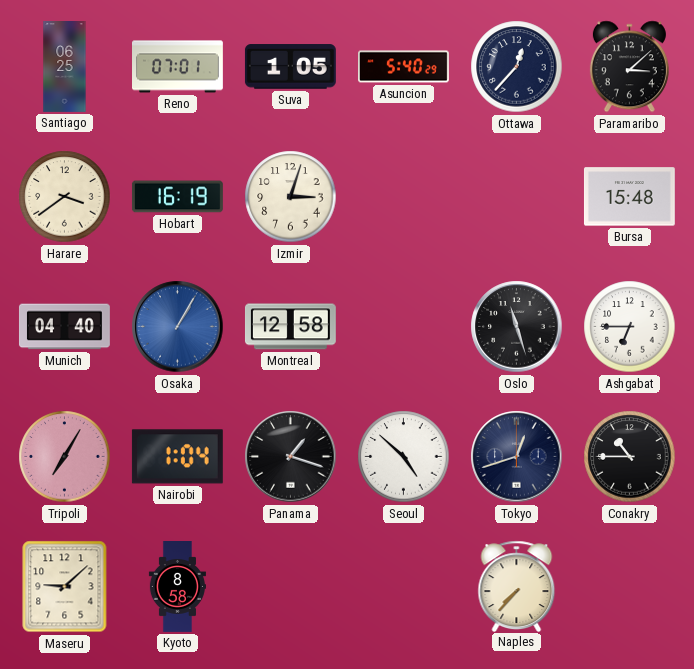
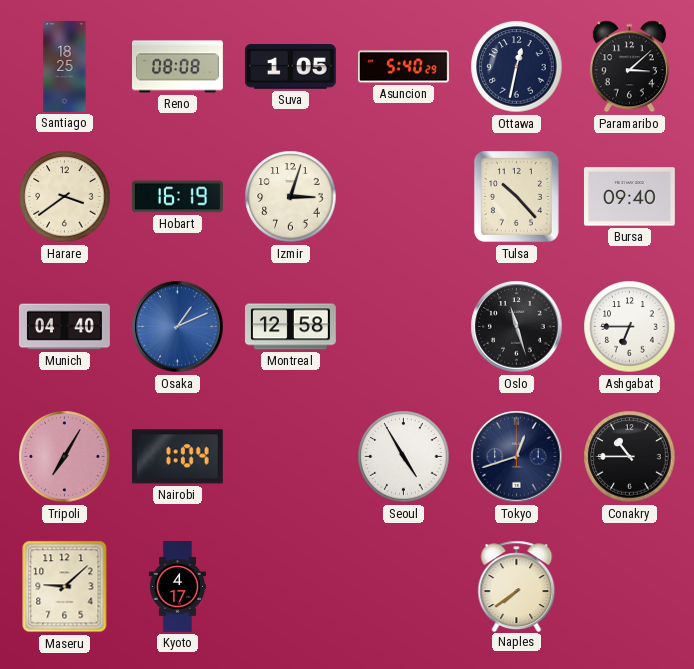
Santiago: 06:25 -> 18:25
Reno: 07:01 -> 08:08
Ottawa: 12:37 -> 12:32
Tulsa: none -> 10:23
Bursa: 15:48 -> 09:40
Osaka: 1:05 -> 1:11
Panama: 1:18 -> none
Seoul: 4:52 -> 4:55
Kyoto: 8:58 -> 4:17
Naples: 7:37 -> 7:39
